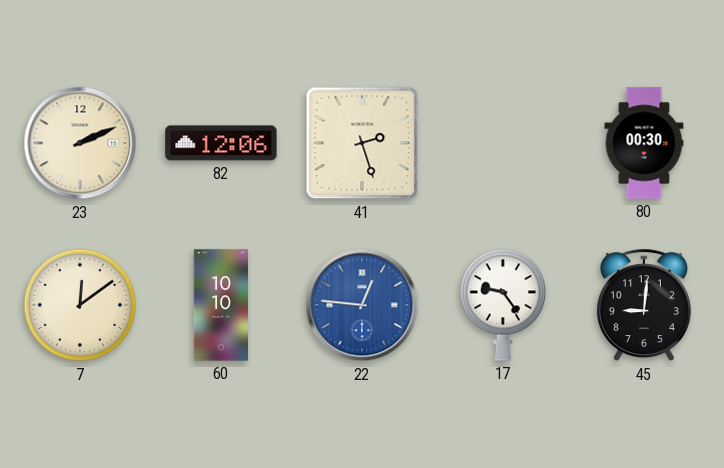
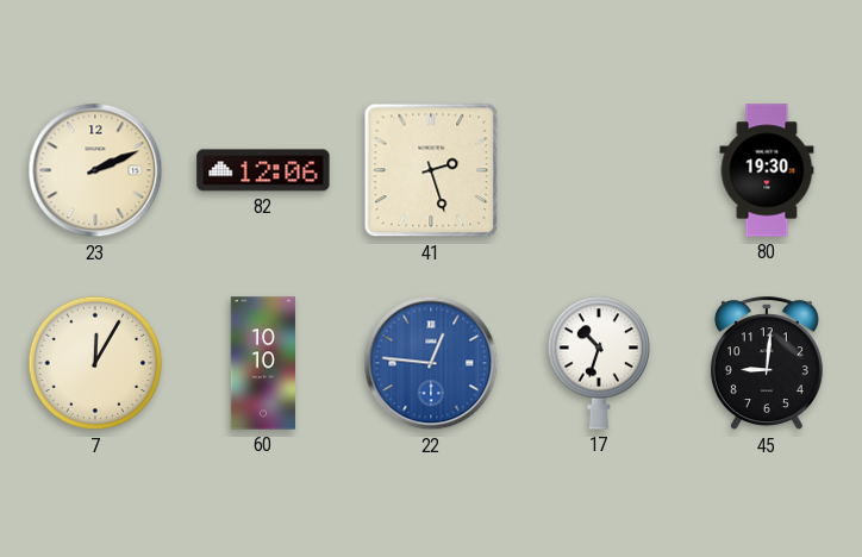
80: 00:30 -> 19:30
7: 12:09 -> 12:05
17: 9:24 -> 10:33
